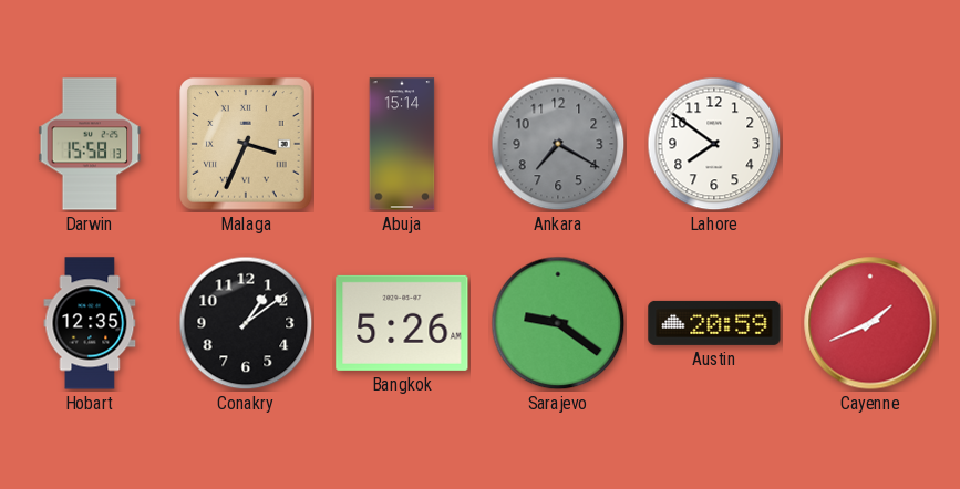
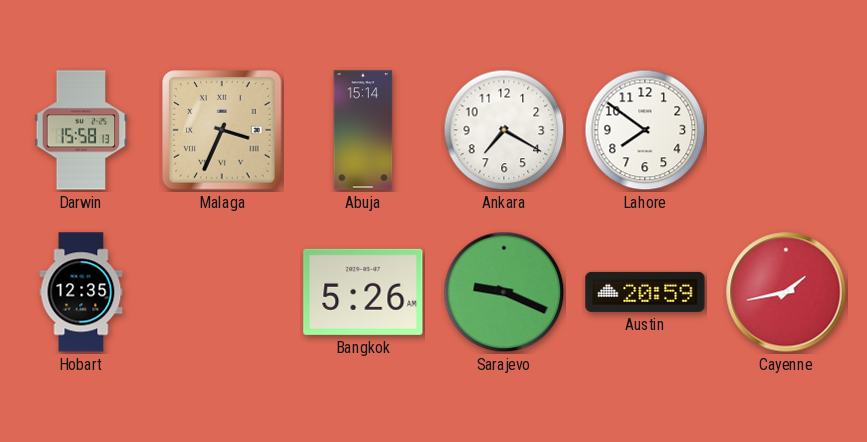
Ankara dial: grey -> white
Conakry: 1:09 -> none
Sarajevo: 9:21 -> 9:19
Cayenne: 1:41 -> 1:43
